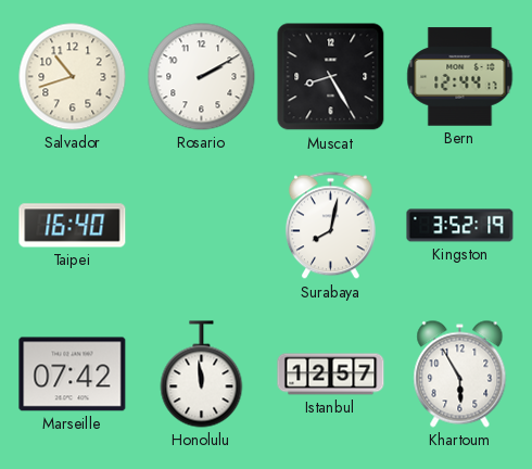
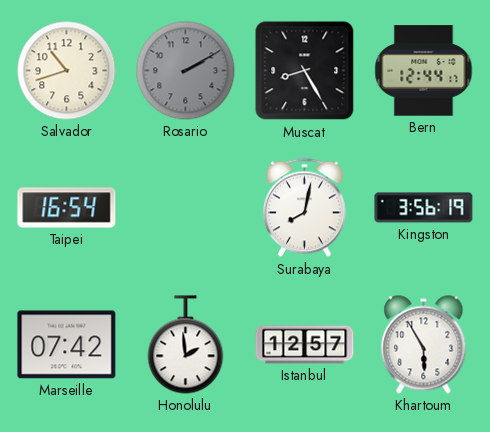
Rosario dial: white -> grey
Taipei: 16:40 -> 16:54
Kingston: 3:52 -> 3:56
Honolulu: 11:59 -> 1:59
